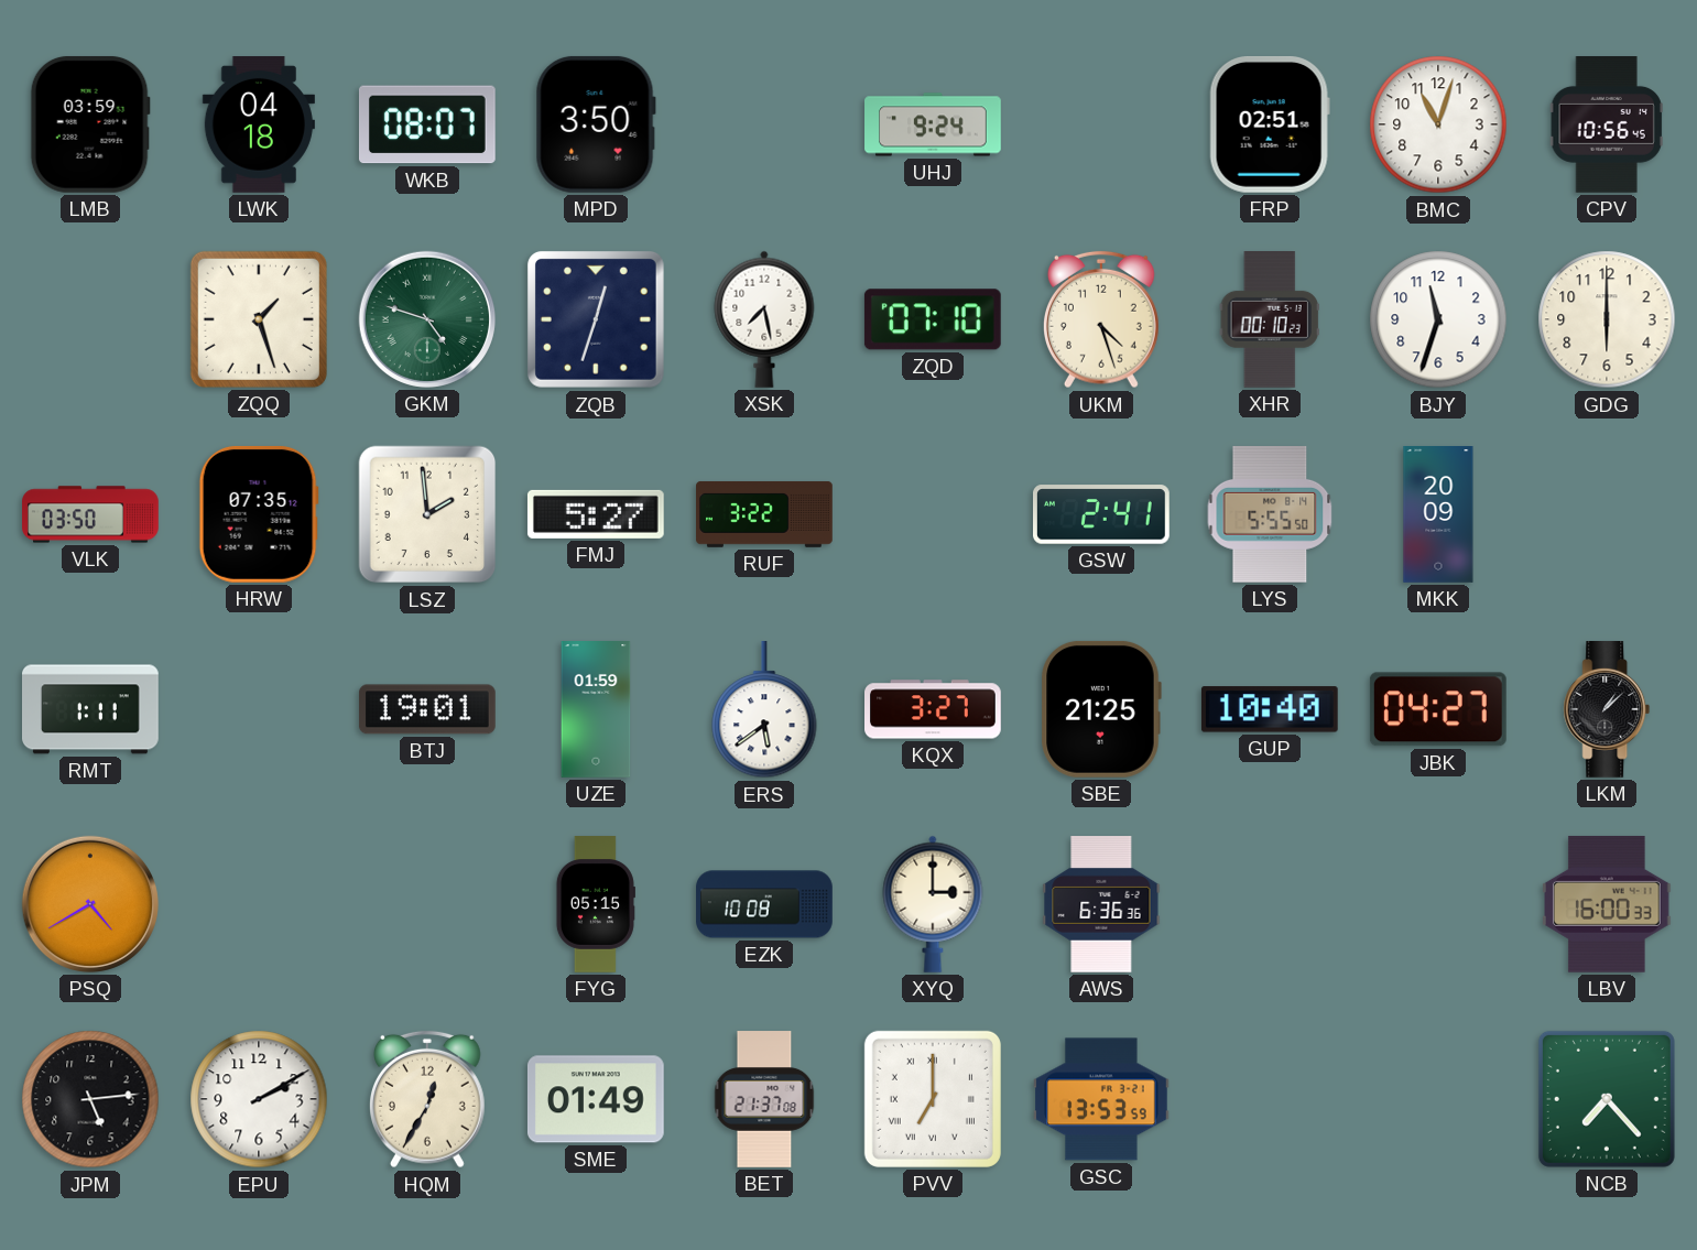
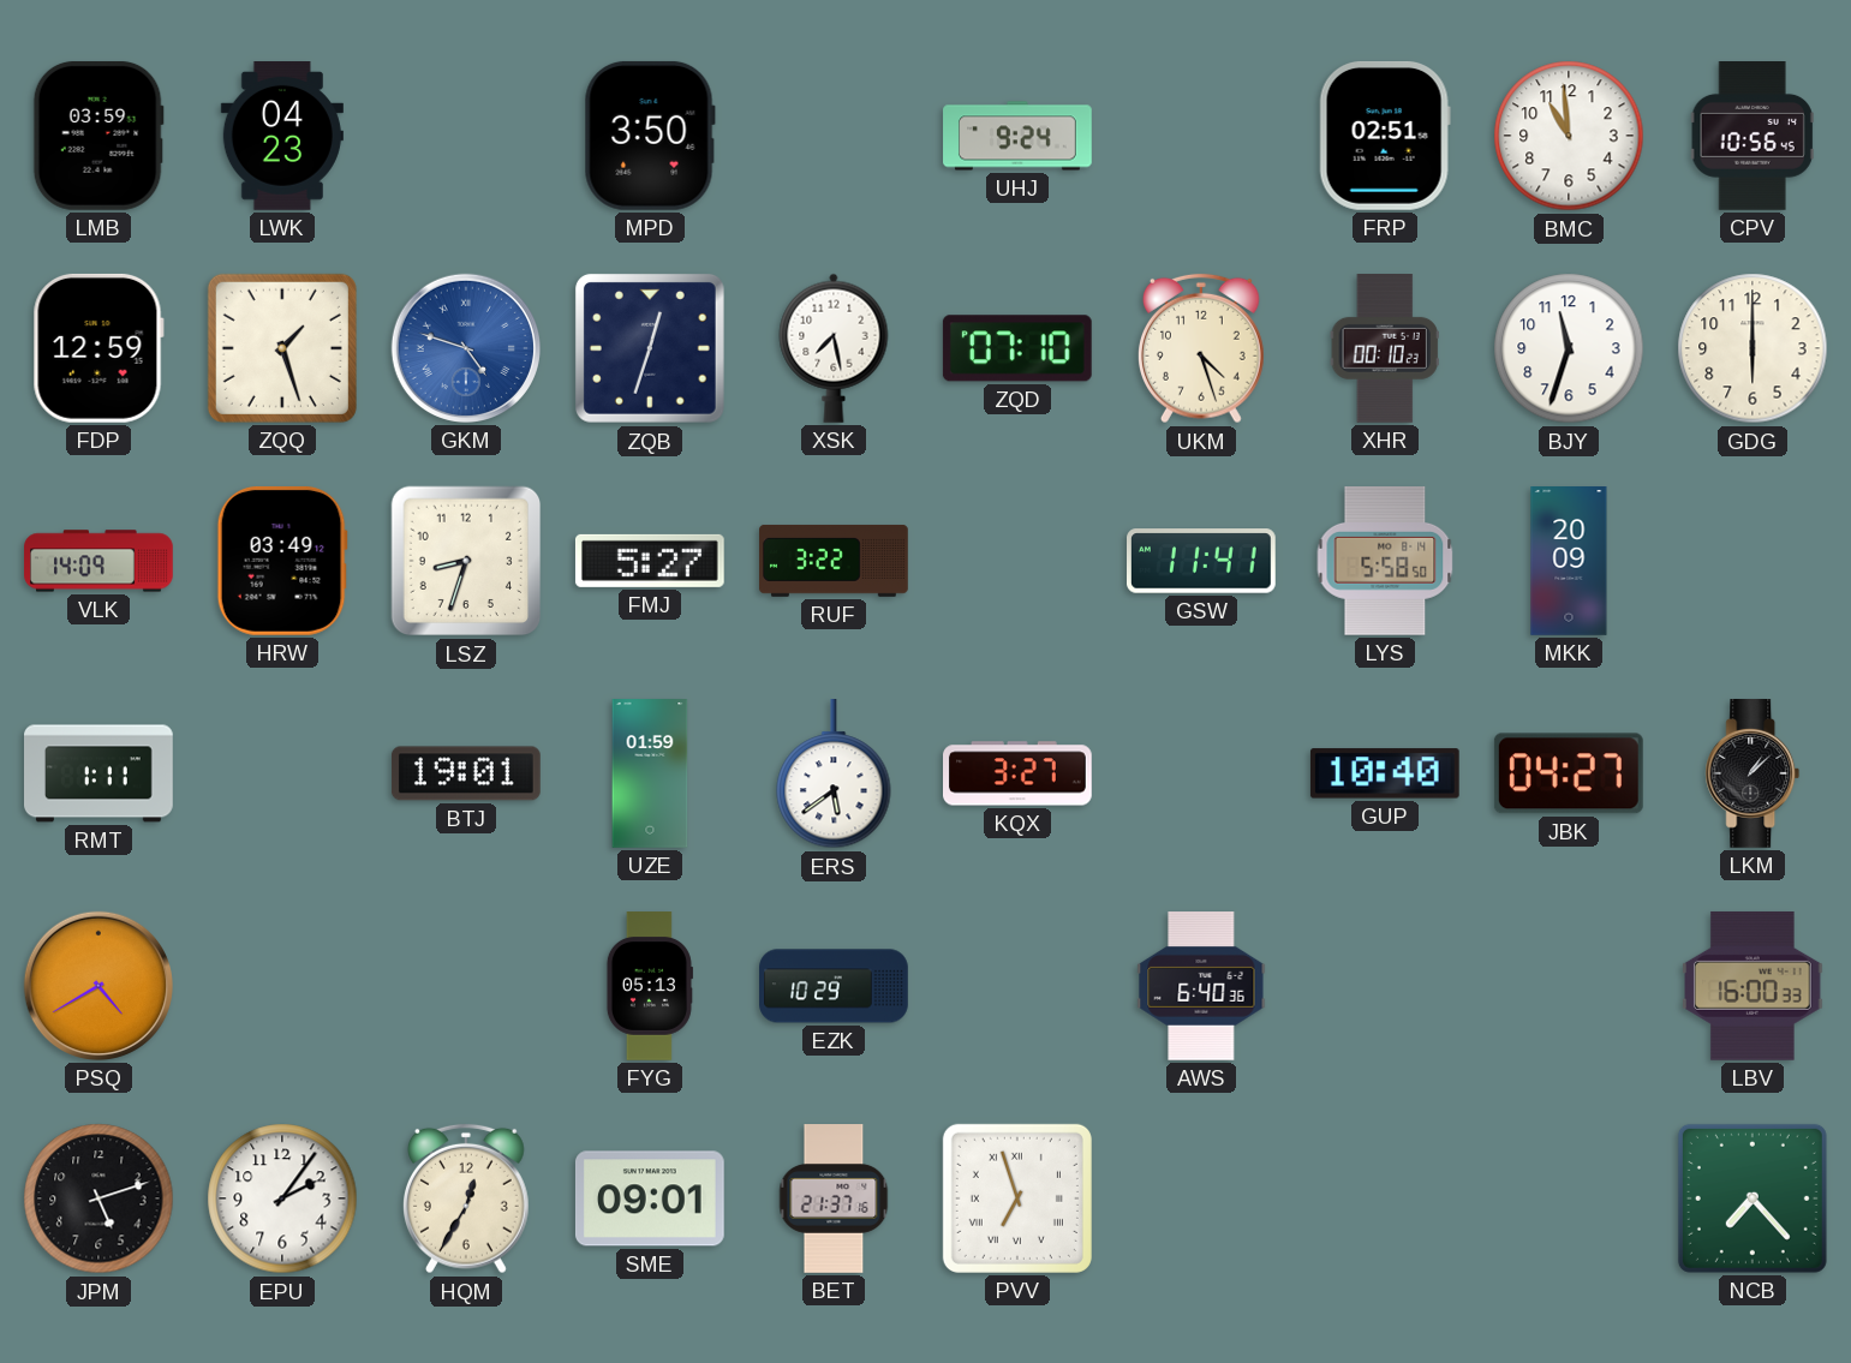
LWK: 04:18 -> 04:23
WKB: 08:07 -> none
BMC: 11:03 -> 10:59
FDP: none -> 12:59
GKM dial: green -> blue
VLK: 03:50 -> 14:09
HRW: 07:35 -> 03:49
LSZ: 1:59 -> 8:33
GSW: 2:41 -> 11:41
LYS: 5:55 -> 5:58
SBE: 21:25 -> none
FYG: 05:15 -> 05:13
EZK: 10:08 -> 10:29
XYQ: 3:00 -> none
AWS: 6:36 -> 6:40
JPM: 5:14 -> 5:12
EPU: 2:10 -> 2:06
SME: 01:49 -> 09:01
BET: 21:37:08 -> 21:37:16
PVV: 7:00 -> 6:57
GSC: 13:53 -> none
